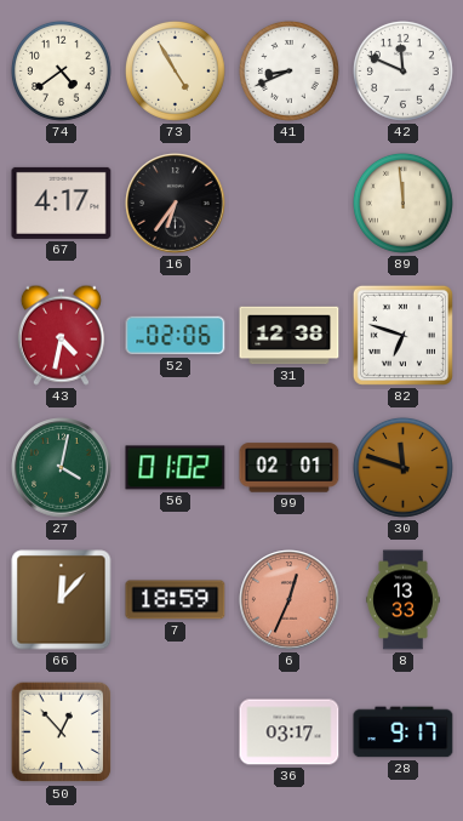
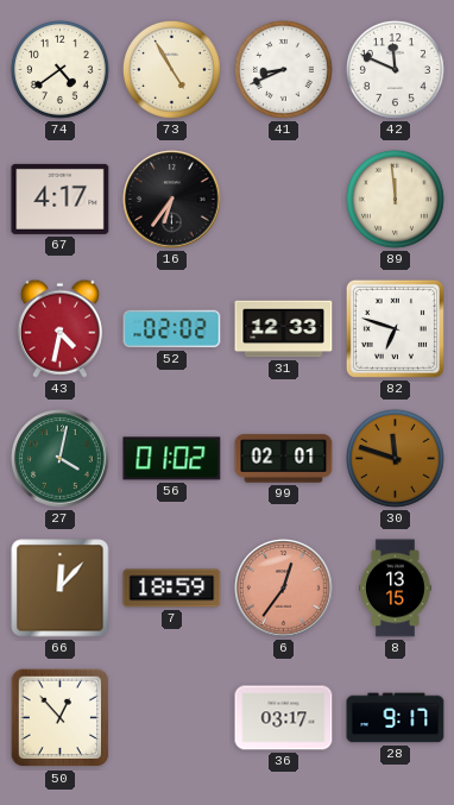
52: 02:06 -> 02:02
31: 12:38 -> 12:33
6: 12:34 -> 12:36
8: 13:33 -> 13:15
